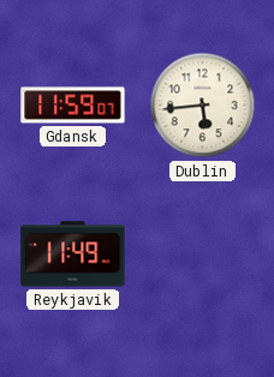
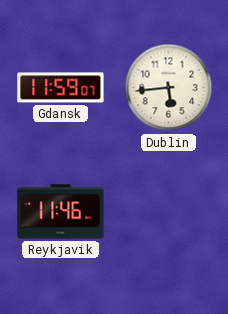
Reykjavik: 11:49 -> 11:46
